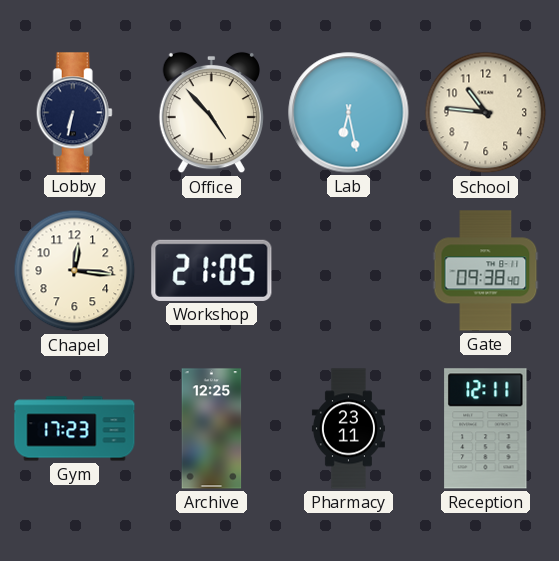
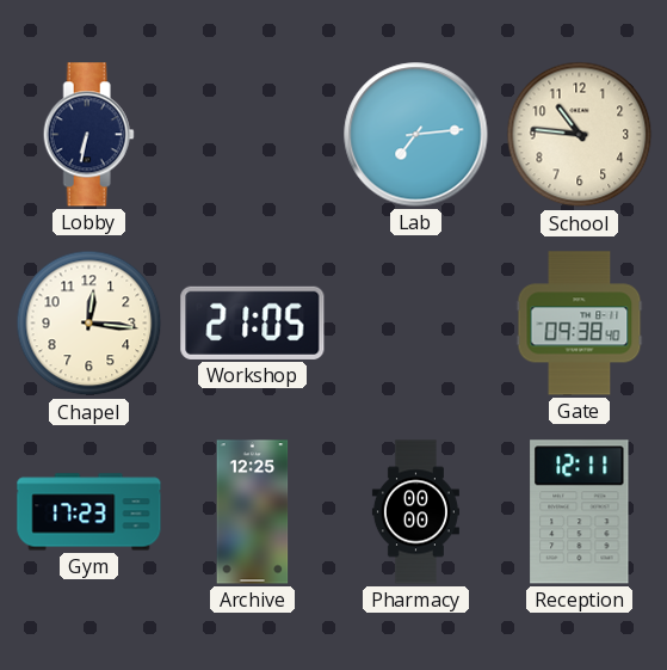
Office: 4:53 -> none
Lab: 6:28 -> 7:14
Pharmacy: 23:11 -> 00:00
